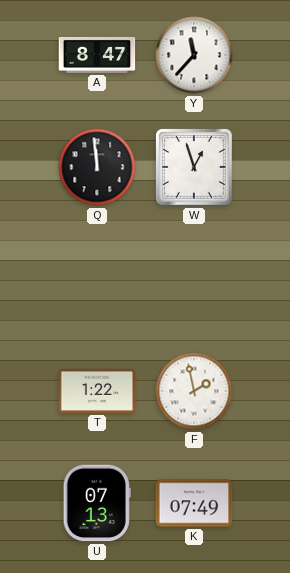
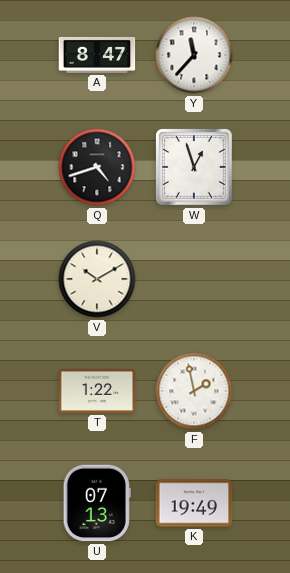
Q: 11:59 -> 4:42
V: none -> 10:10
K: 07:49 -> 19:49
